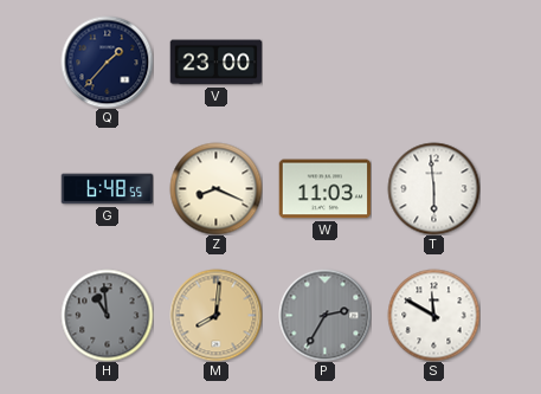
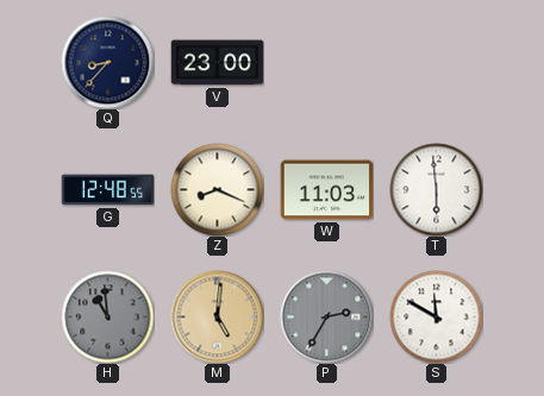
Q: 1:37 -> 8:37
G: 6:48 -> 12:48
M: 8:01 -> 5:01
